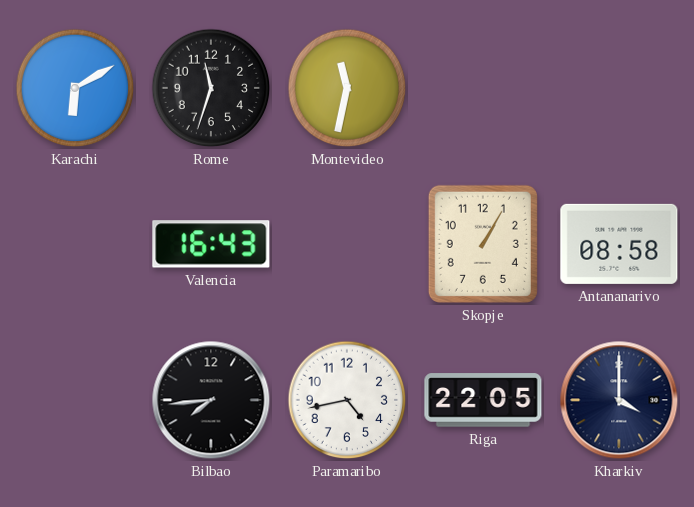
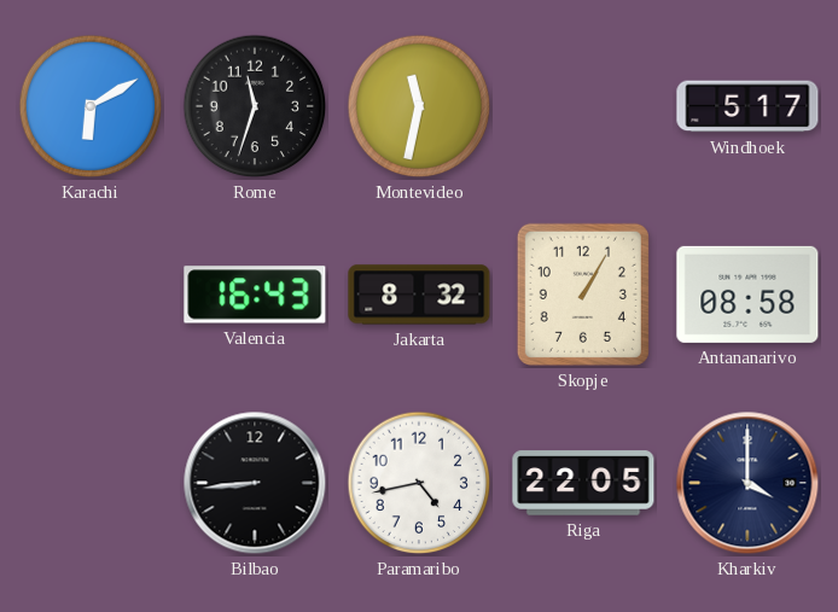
Windhoek: none -> 5:17
Jakarta: none -> 8:32
Bilbao: 7:44 -> 8:44
